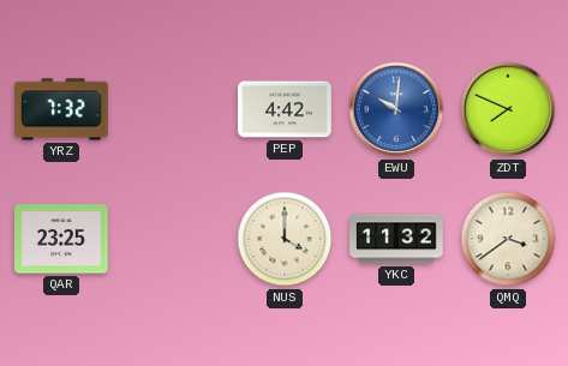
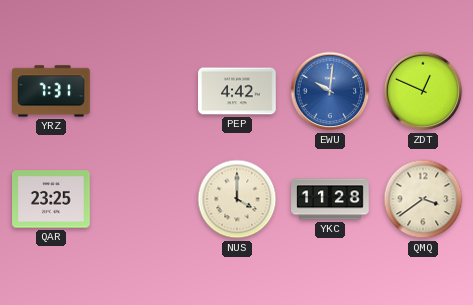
YRZ: 7:32 -> 7:31
ZDT: 7:49 -> 12:49
YKC: 11:32 -> 11:28
